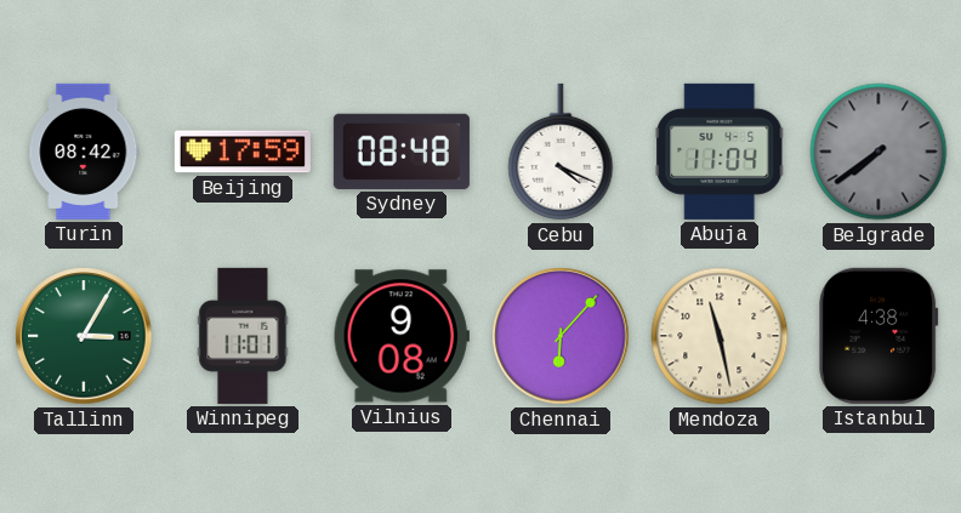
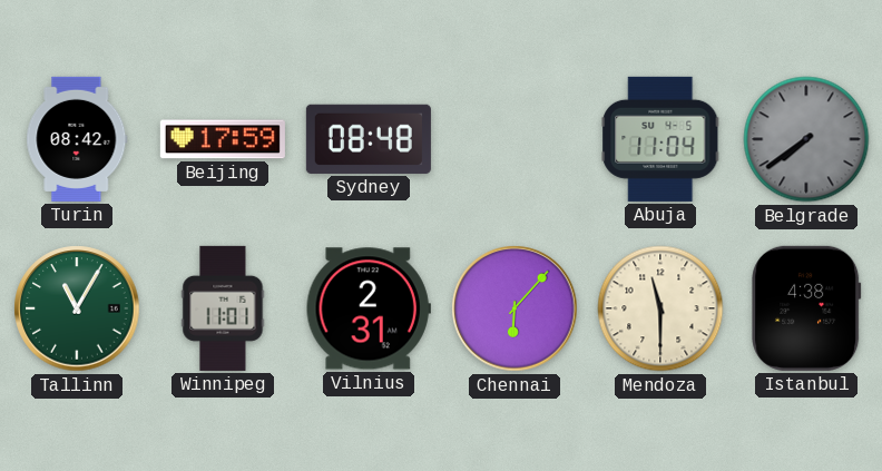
Cebu: 4:19 -> none
Tallinn: 3:05 -> 11:05
Vilnius: 9:08 -> 2:31
Mendoza: 11:28 -> 11:30
